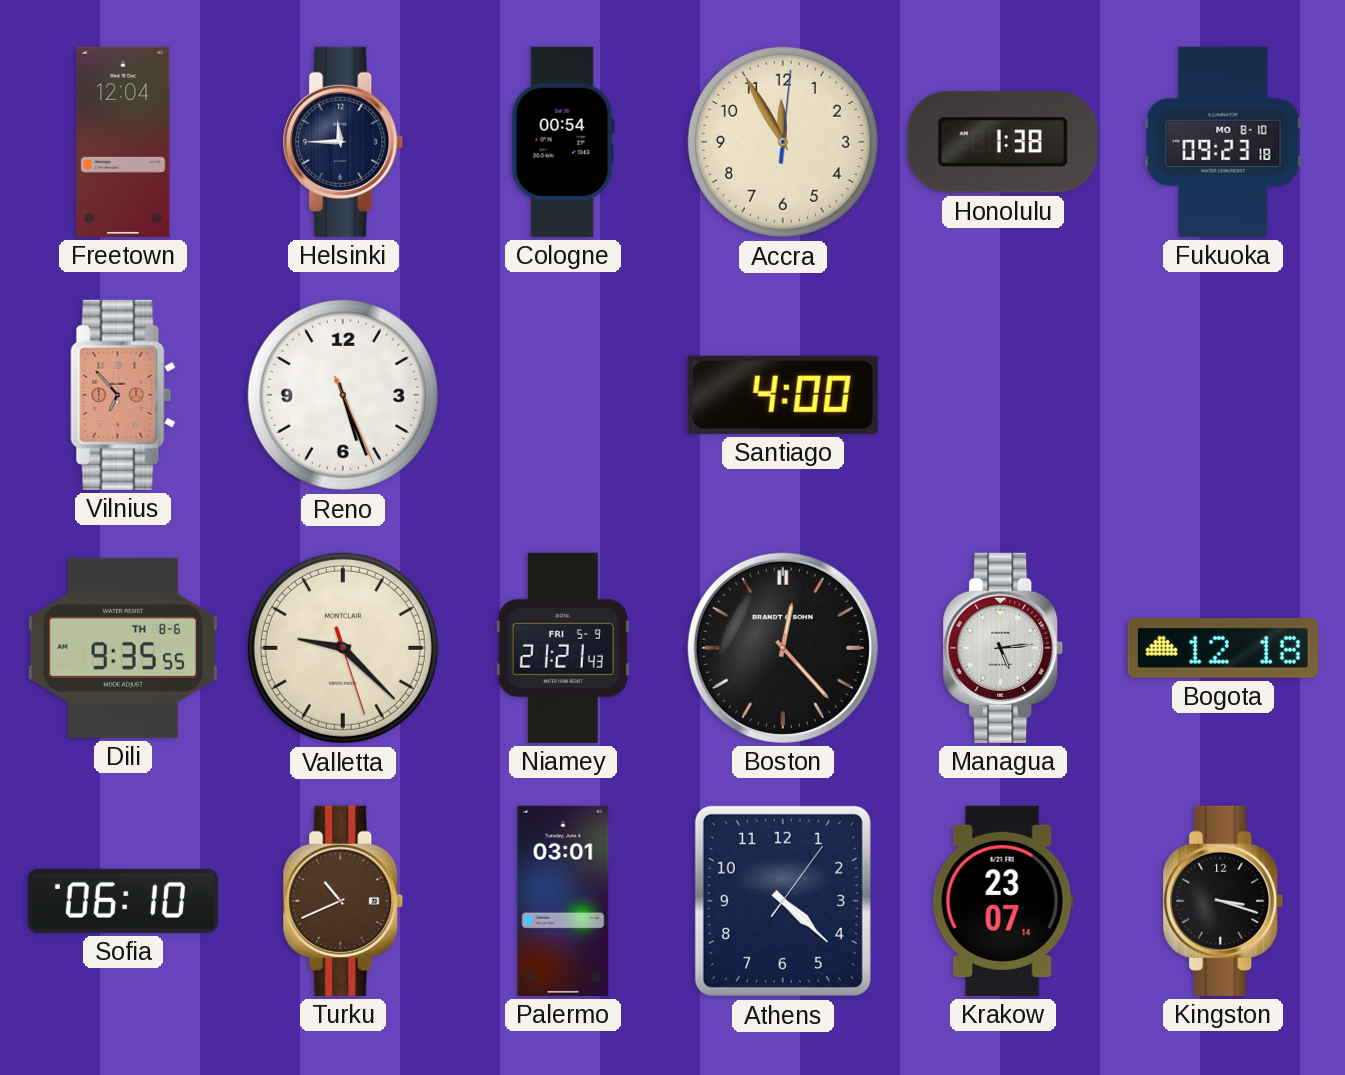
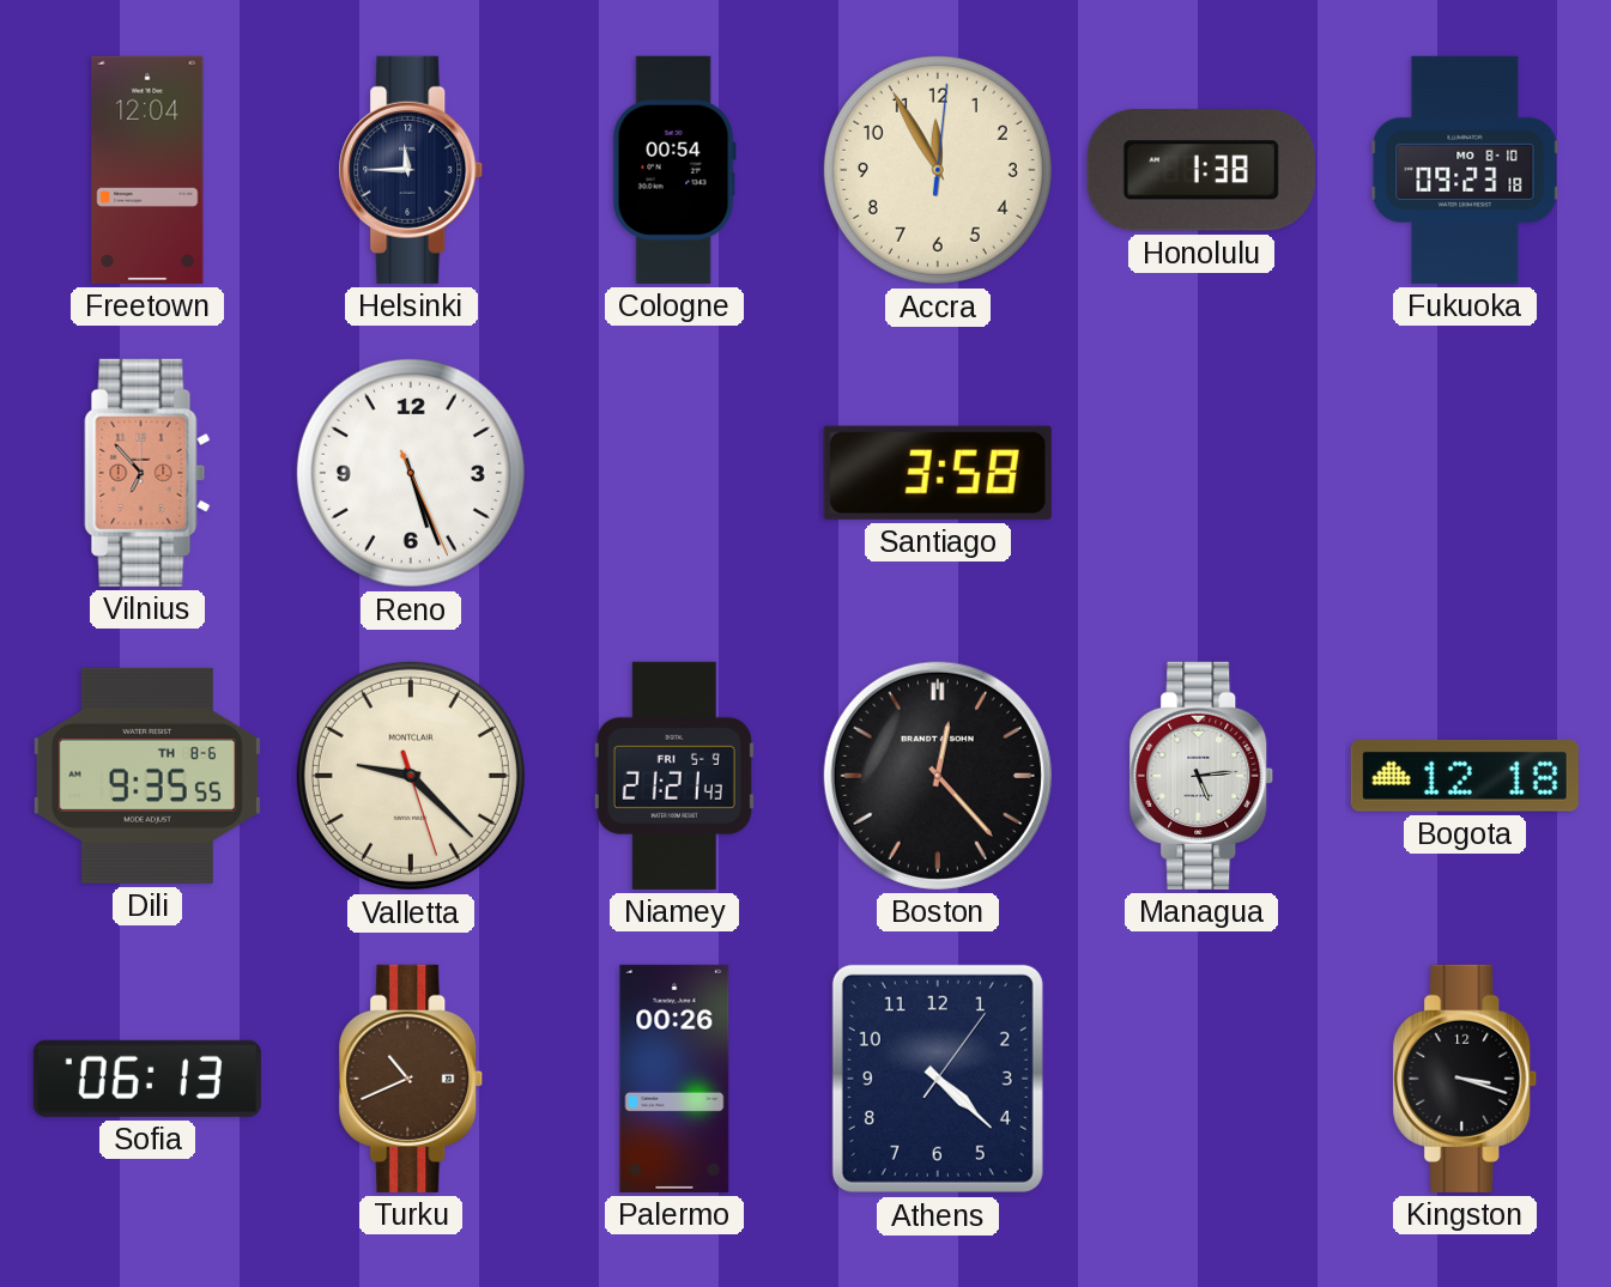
Santiago: 4:00 -> 3:58
Sofia: 06:10 -> 06:13
Palermo: 03:01 -> 00:26
Krakow: 23:07 -> none
